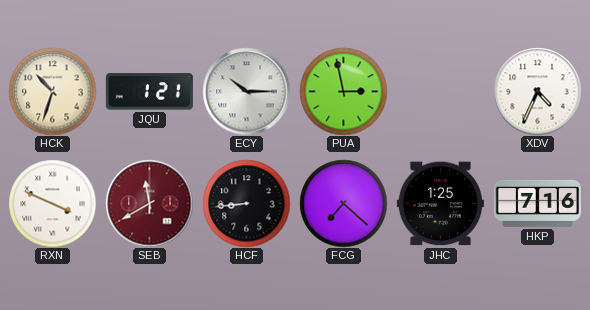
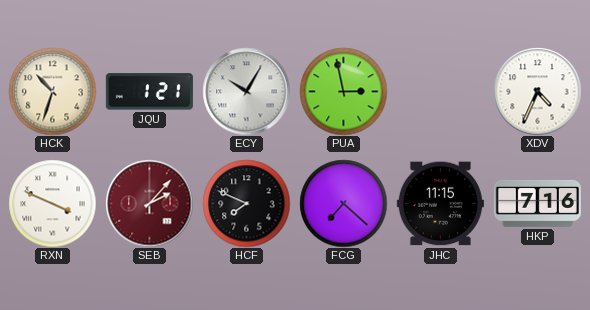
ECY: 10:15 -> 10:05
SEB: 11:40 -> 2:07
HCF: 8:44 -> 7:49
JHC: 1:25 -> 11:15
